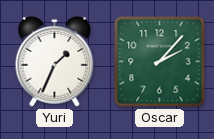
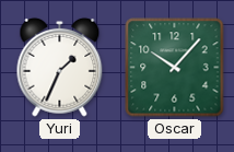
Oscar: 2:07 -> 10:07
